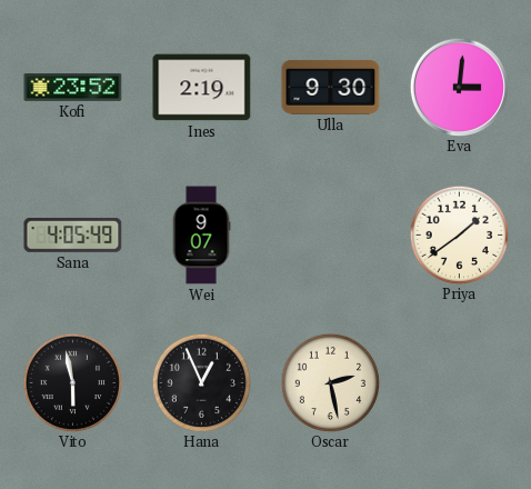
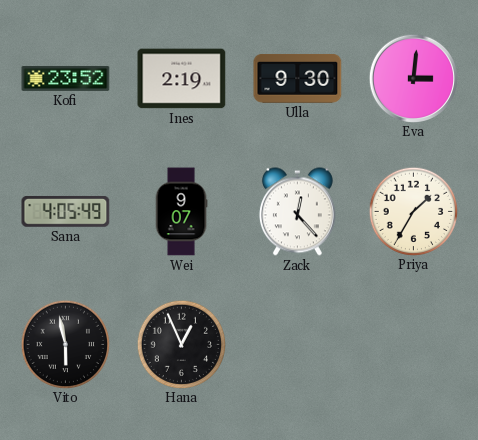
Zack: none -> 12:23
Priya: 1:39 -> 1:35
Oscar: 2:28 -> none
